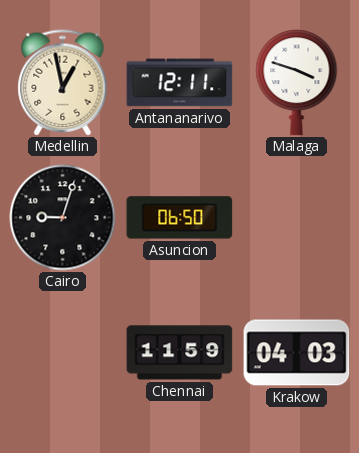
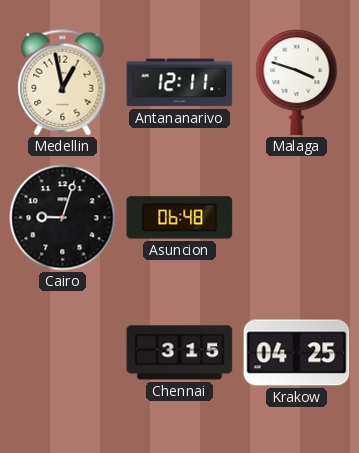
Asuncion: 06:50 -> 06:48
Chennai: 11:59 -> 3:15
Krakow: 04:03 -> 04:25
